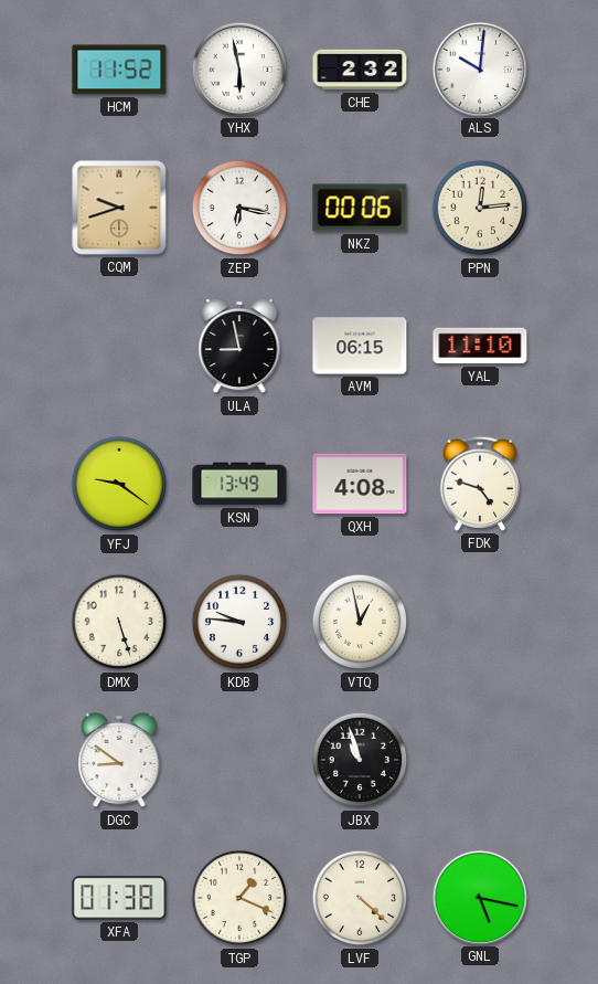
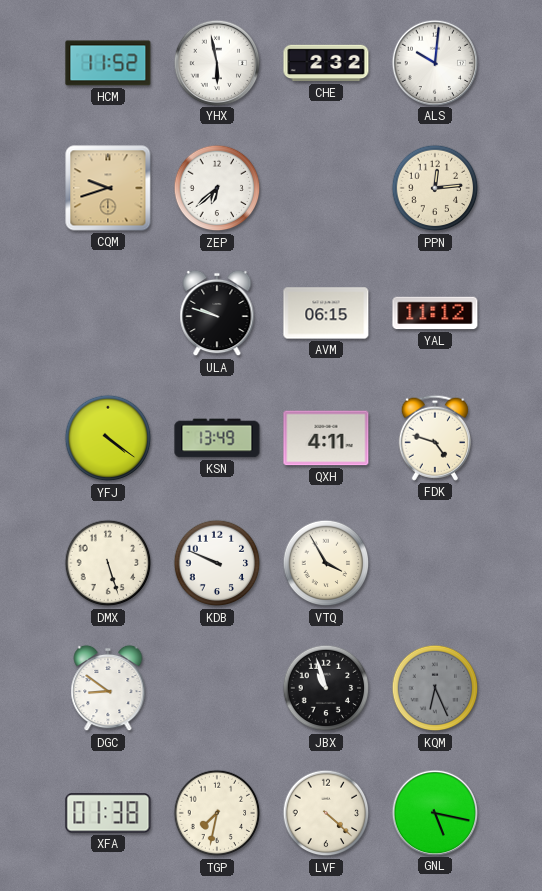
ZEP: 6:17 -> 6:38
NKZ: 00:06 -> none
ULA: 8:58 -> 9:48
YAL: 11:10 -> 11:12
YFJ: 9:21 -> 4:21
QXH: 4:08 -> 4:11
KDB: 9:46 -> 9:49
VTQ: 12:58 -> 3:55
KQM: none -> 6:26
TGP: 1:19 -> 7:32
